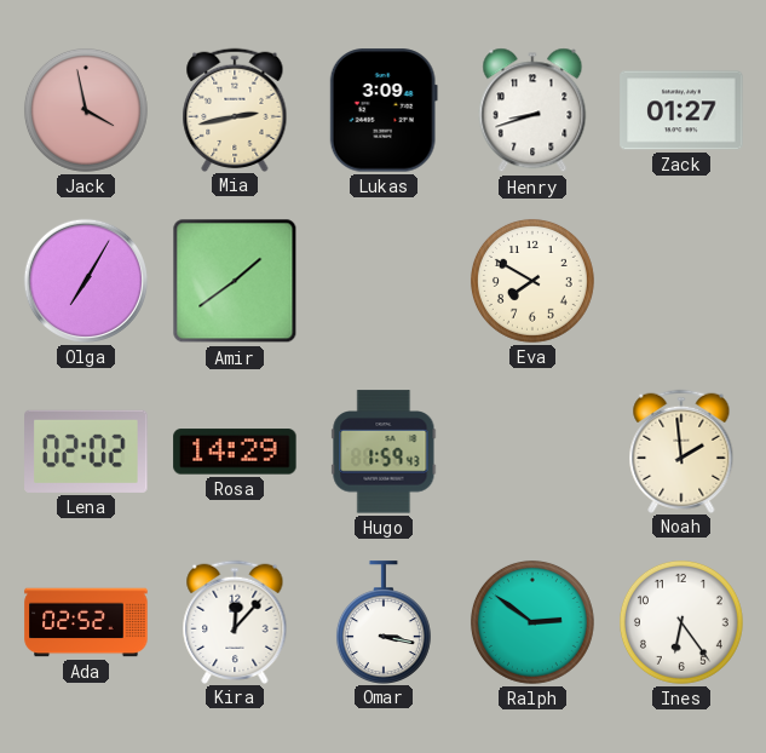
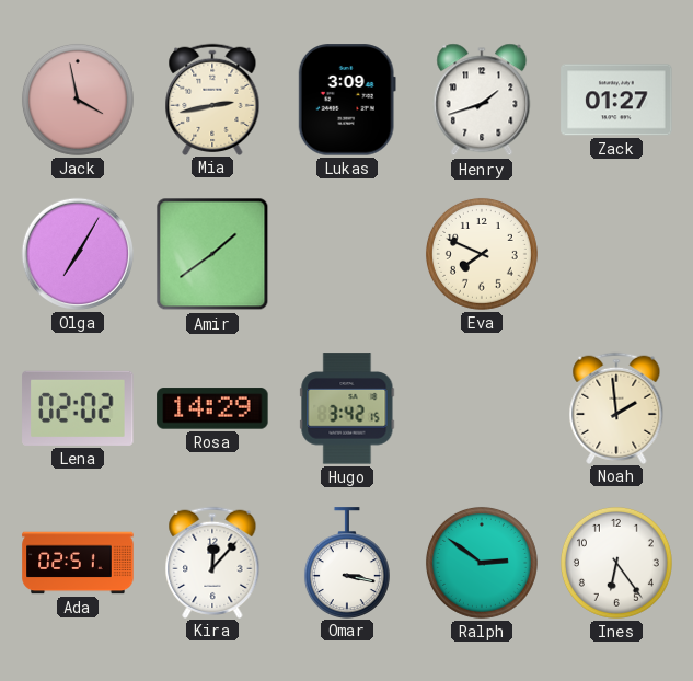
Henry: 8:42 -> 1:42
Eva: 7:50 -> 7:49
Hugo: 1:59 -> 3:42
Ada: 02:52 -> 02:51
